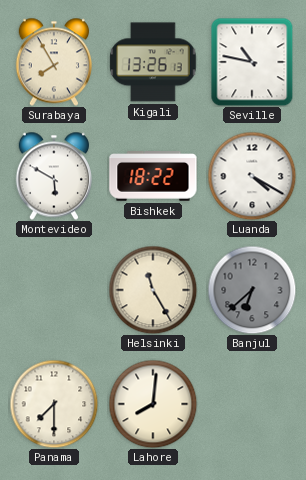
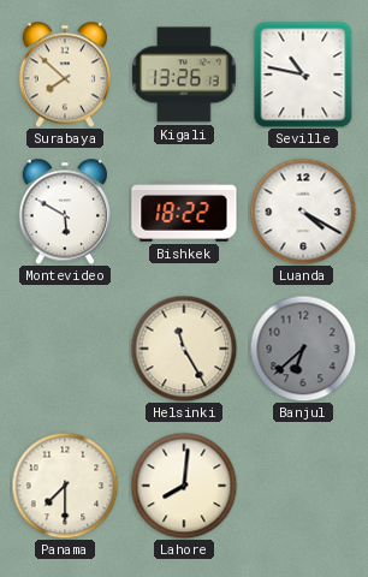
Surabaya: 7:55 -> 7:52
